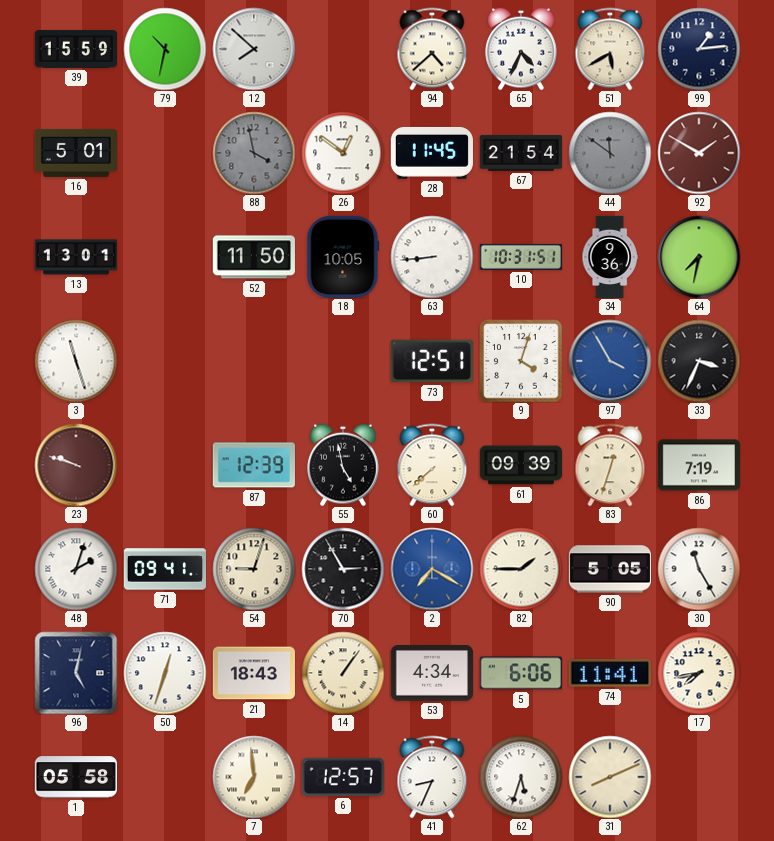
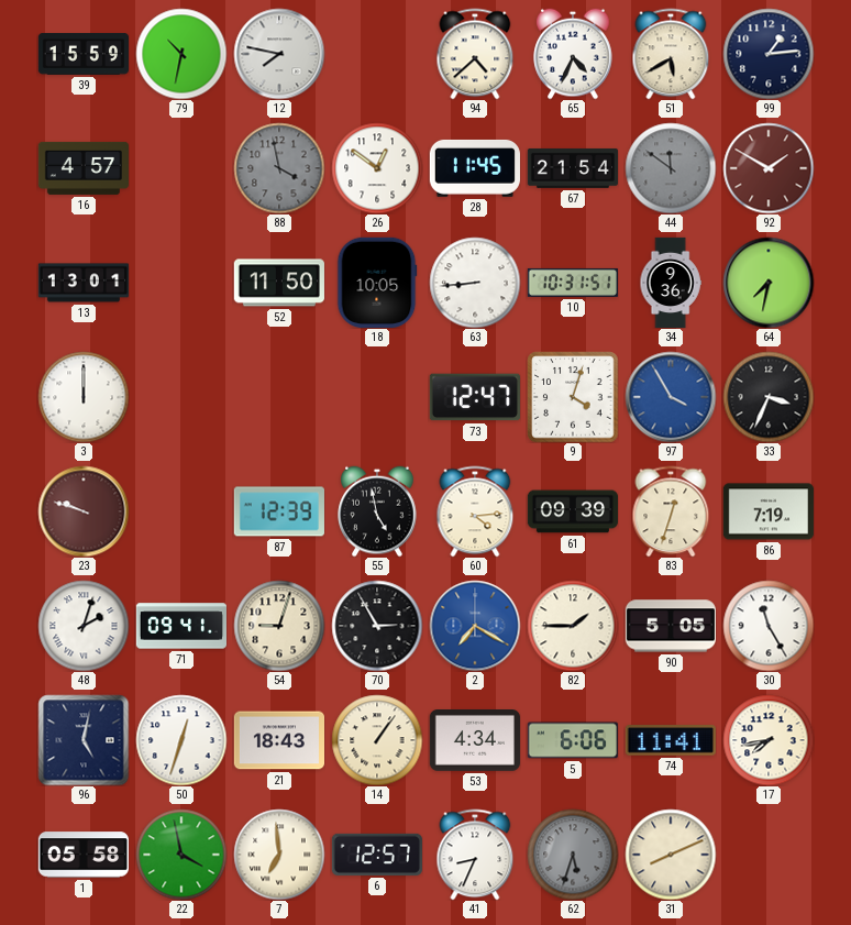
12: 7:52 -> 7:47
16: 5:01 -> 4:57
3: 11:27 -> 12:00
73: 12:51 -> 12:47
60: 7:38 -> 4:14
22: none -> 3:58
62 dial: white -> grey
